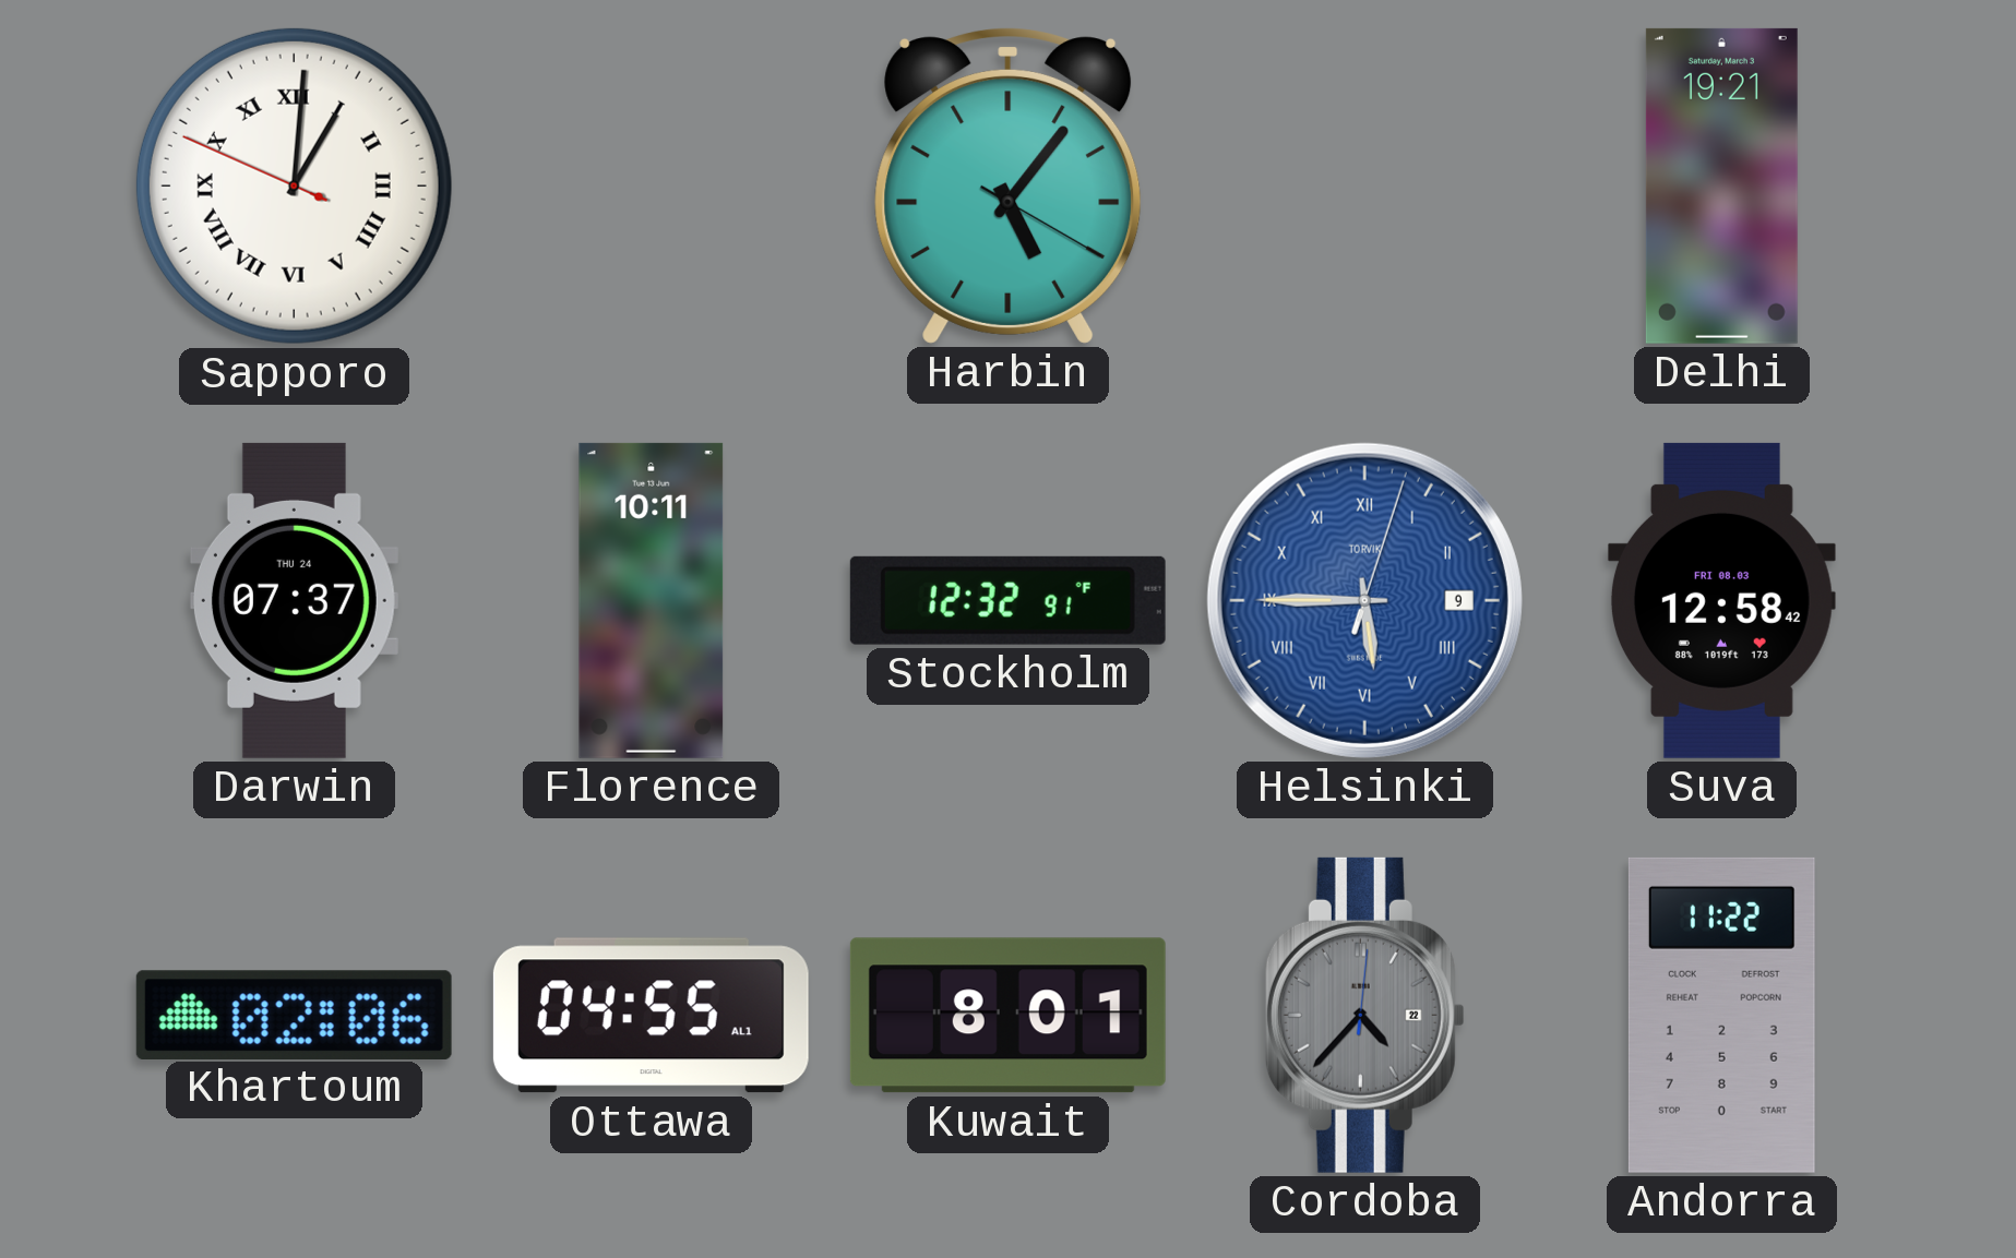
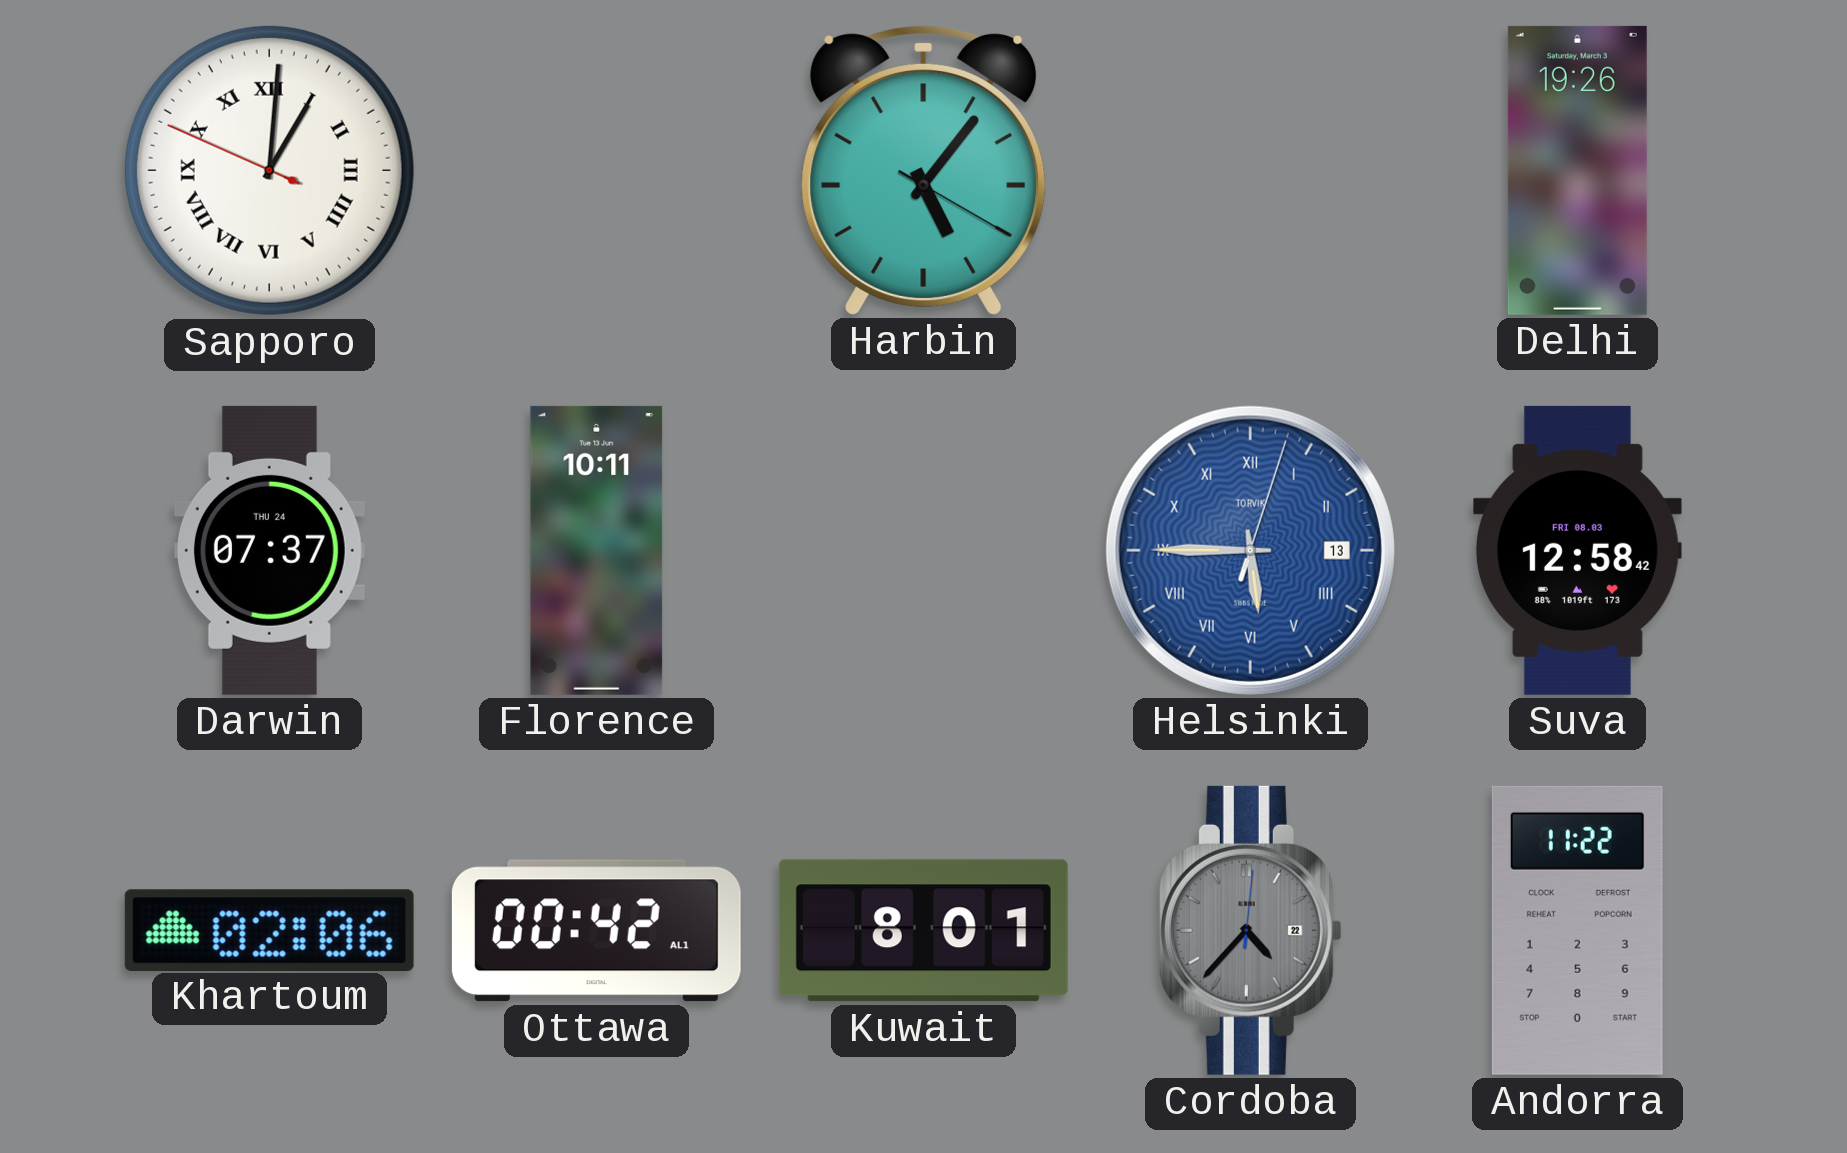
Delhi: 19:21 -> 19:26
Stockholm: 12:32 -> none
Helsinki date: 9 -> 13
Ottawa: 04:55 -> 00:42
